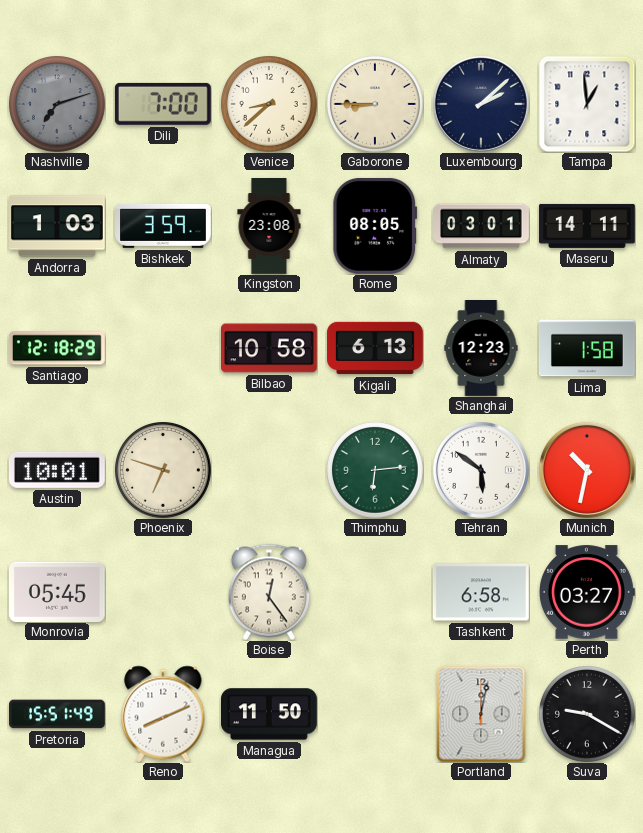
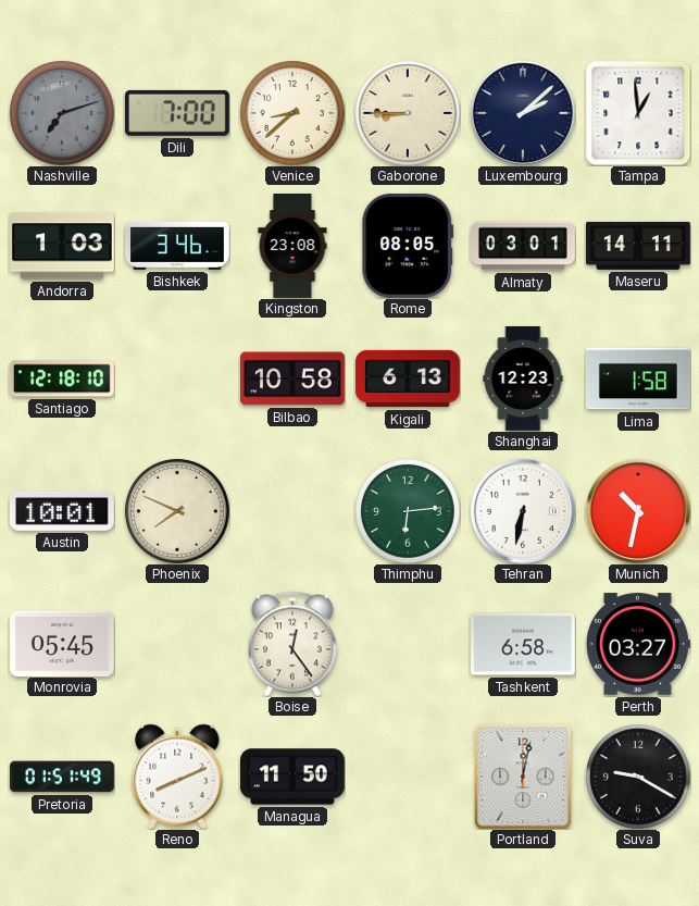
Bishkek: 3:59 -> 3:46
Santiago: 12:18:29 -> 12:18:10
Phoenix: 6:48 -> 7:49
Tehran: 5:51 -> 6:32
Pretoria: 15:51 -> 01:51
